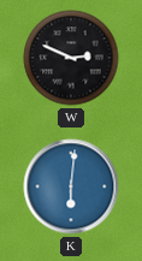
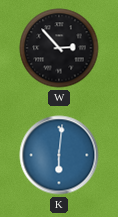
W: 2:49 -> 2:53
